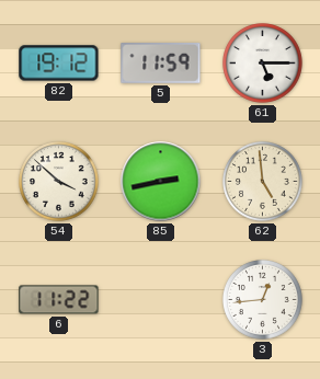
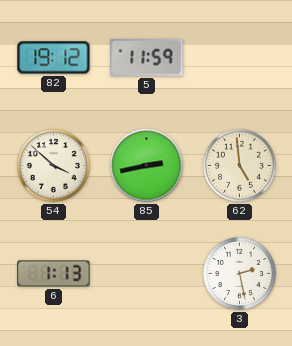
61: 5:15 -> none
6: 11:22 -> 1:13
3: 12:44 -> 2:28
